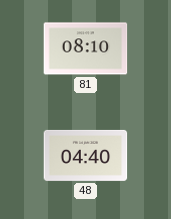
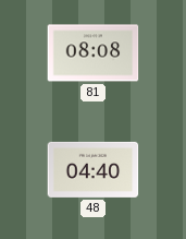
81: 08:10 -> 08:08
